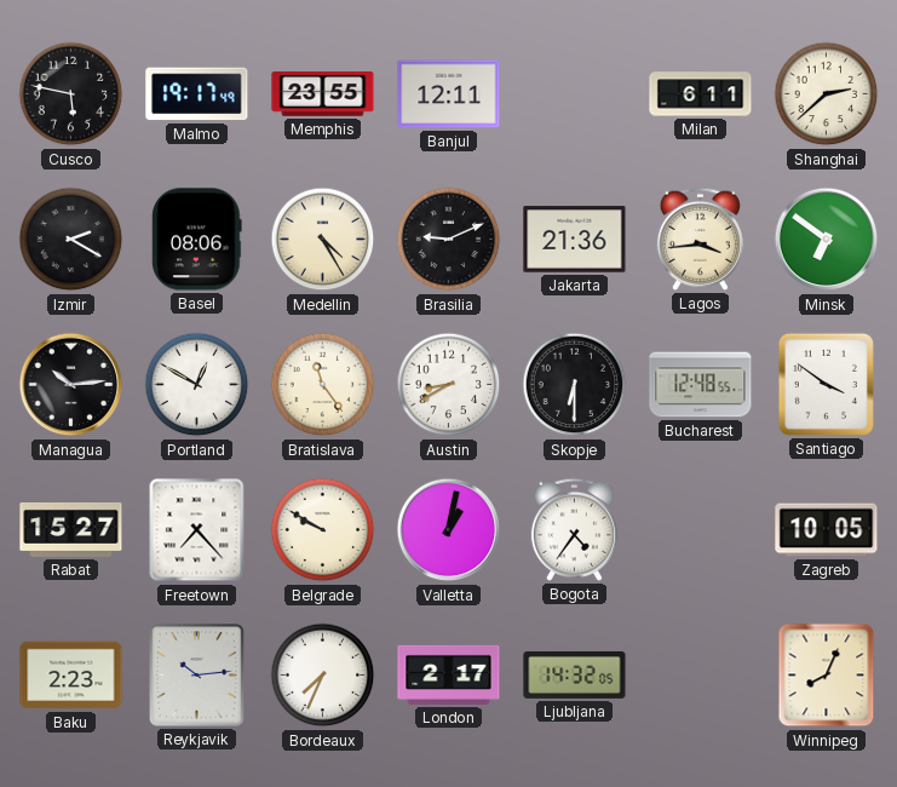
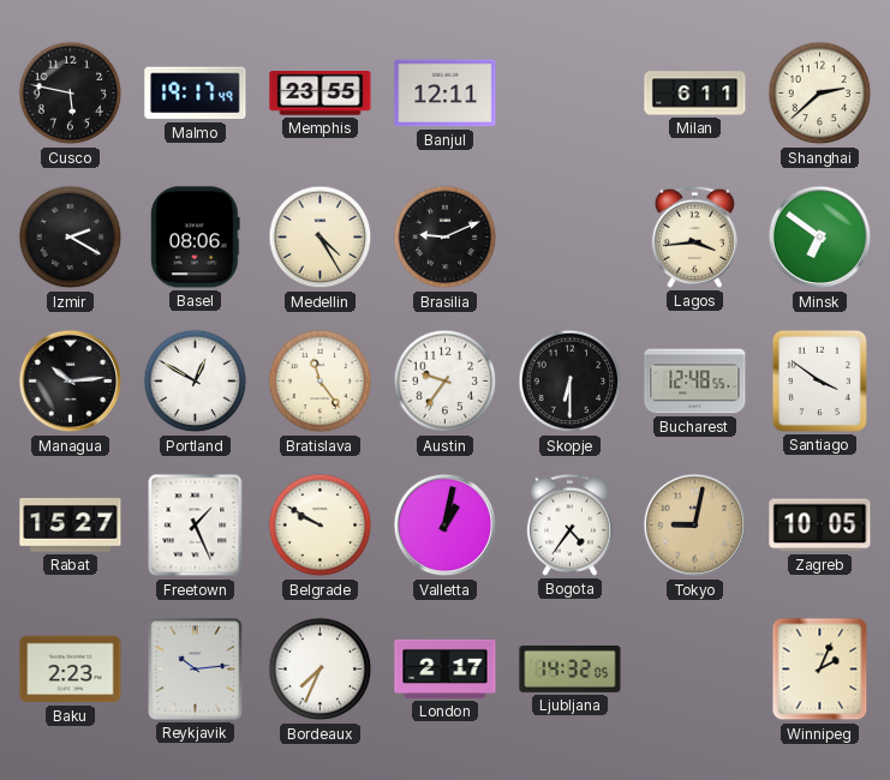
Jakarta: 21:36 -> none
Austin: 8:40 -> 9:36
Freetown: 7:23 -> 1:26
Tokyo: none -> 9:02
Winnipeg: 8:04 -> 2:04
